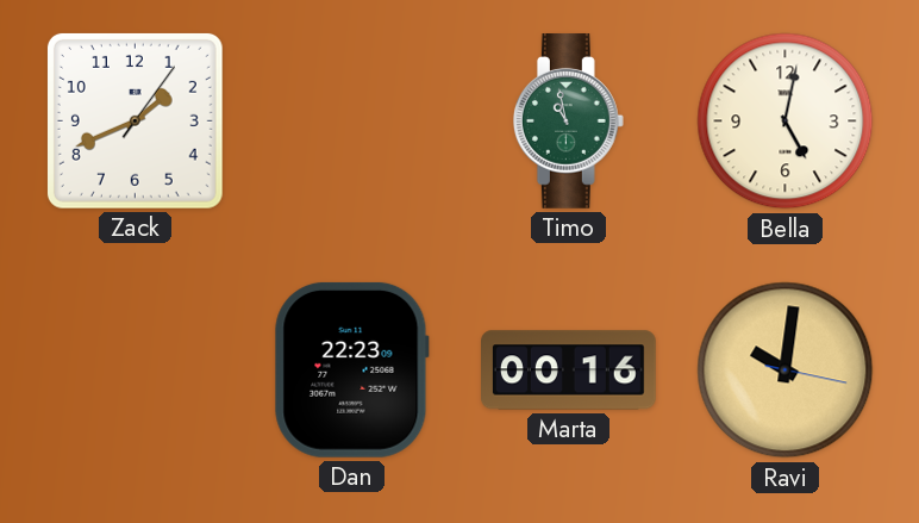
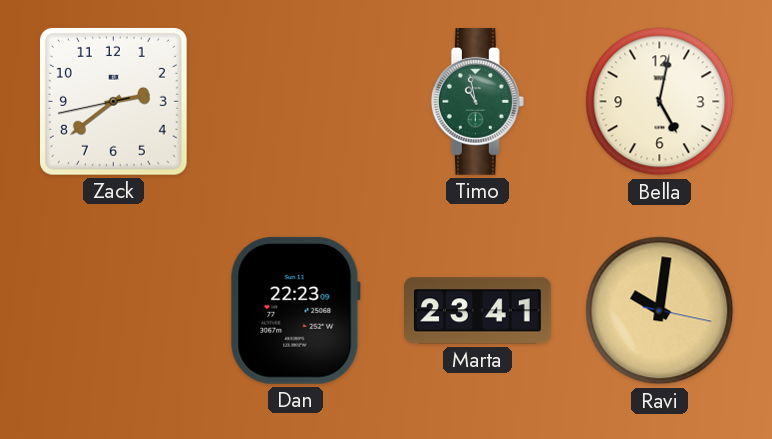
Zack: 1:41 -> 2:38
Marta: 00:16 -> 23:41
